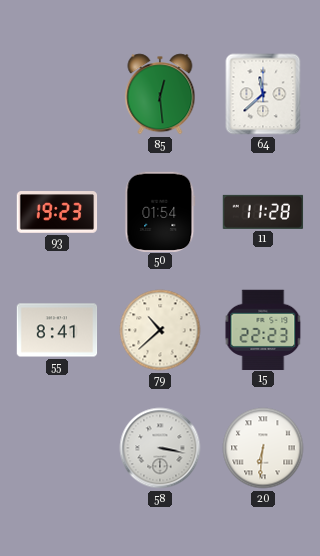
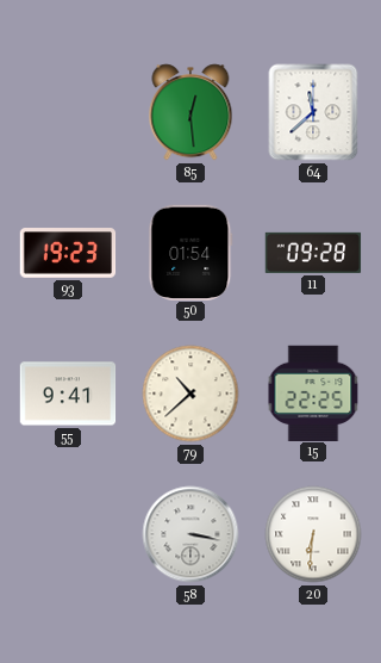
11: 11:28 -> 09:28
55: 8:41 -> 9:41
15: 22:23 -> 22:25
